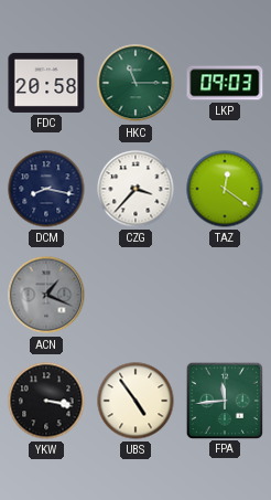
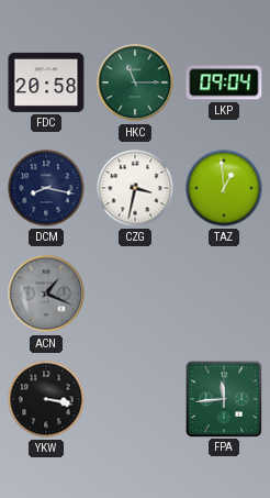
LKP: 09:03 -> 09:04
CZG: 3:37 -> 3:32
TAZ: 12:21 -> 12:59
UBS: 4:54 -> none
